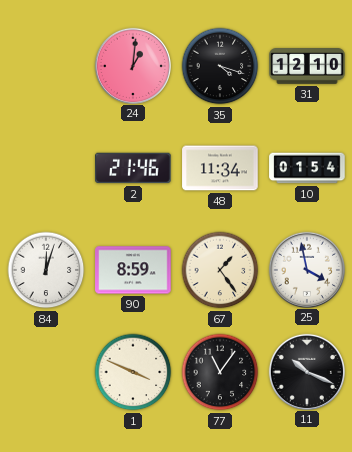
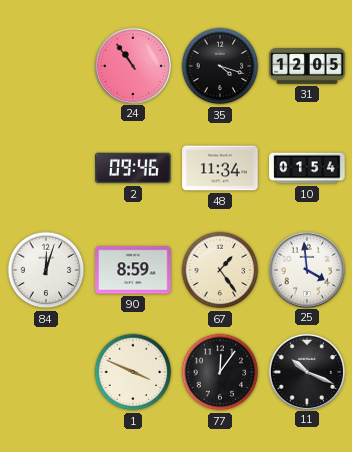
24: 1:01 -> 10:54
31: 12:10 -> 12:05
2: 21:46 -> 09:46
25: 3:58 -> 3:59
77: 11:06 -> 12:06
